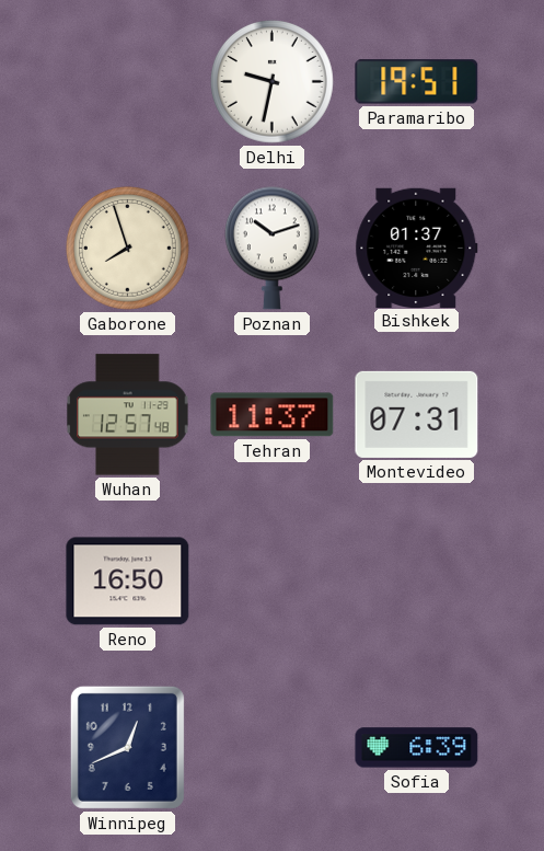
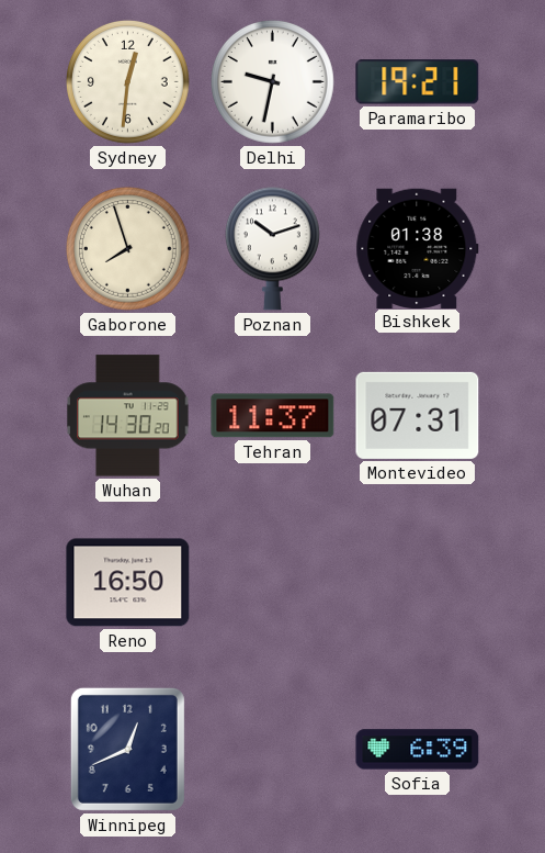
Sydney: none -> 12:31
Paramaribo: 19:51 -> 19:21
Bishkek: 01:37 -> 01:38
Wuhan: 12:57 -> 14:30
